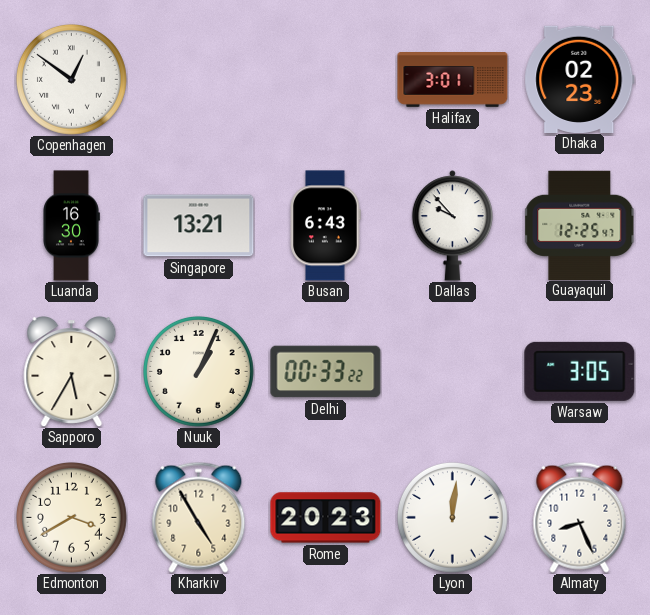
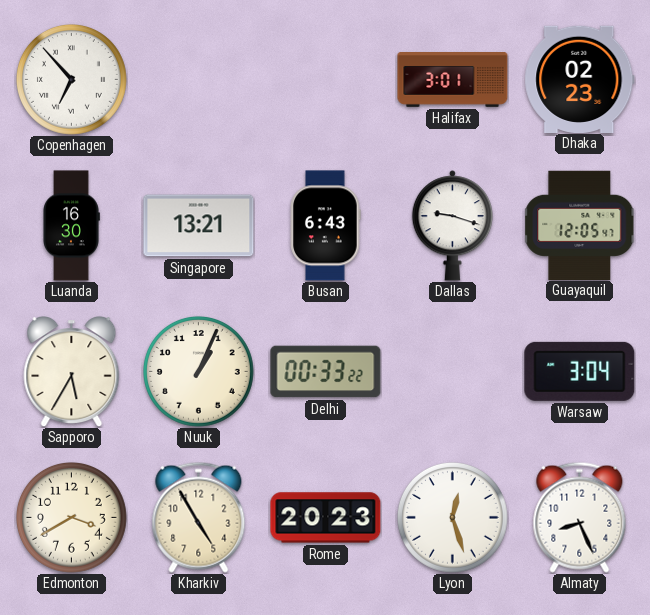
Copenhagen: 12:51 -> 6:53
Dallas: 9:53 -> 9:18
Guayaquil: 12:25 -> 12:05
Warsaw: 3:05 -> 3:04
Lyon: 12:01 -> 12:27
